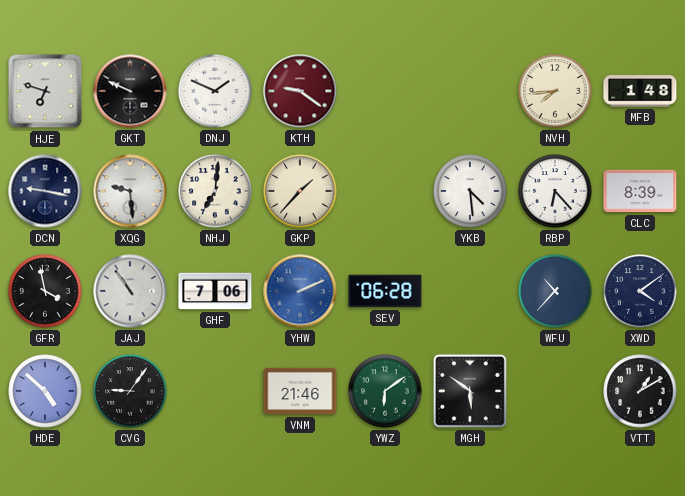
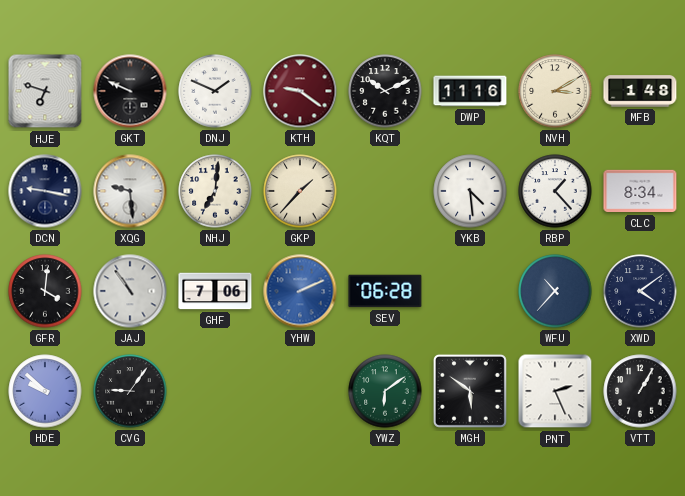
KQT: none -> 10:11
DWP: none -> 11:16
NVH: 7:44 -> 3:10
RBP: 6:23 -> 1:23
CLC: 8:39 -> 8:34
GFR: 3:58 -> 4:01
HDE: 4:52 -> 9:52
VNM: 21:46 -> none
PNT: none -> 2:26
VTT: 1:10 -> 1:05
